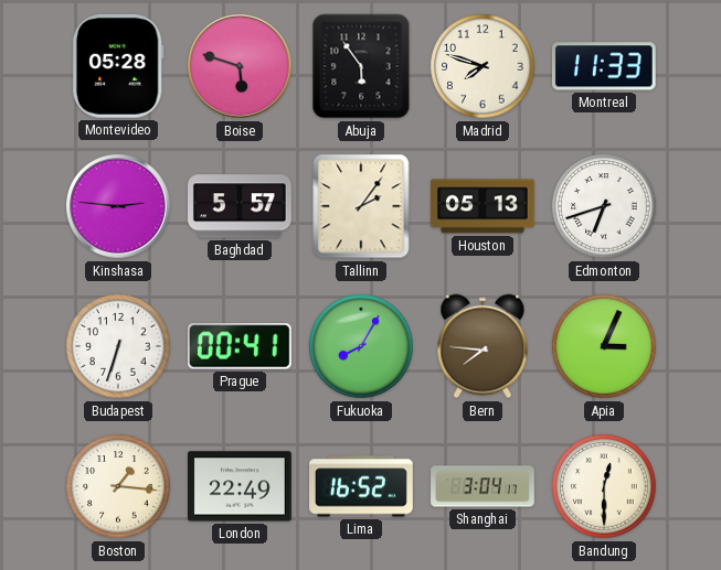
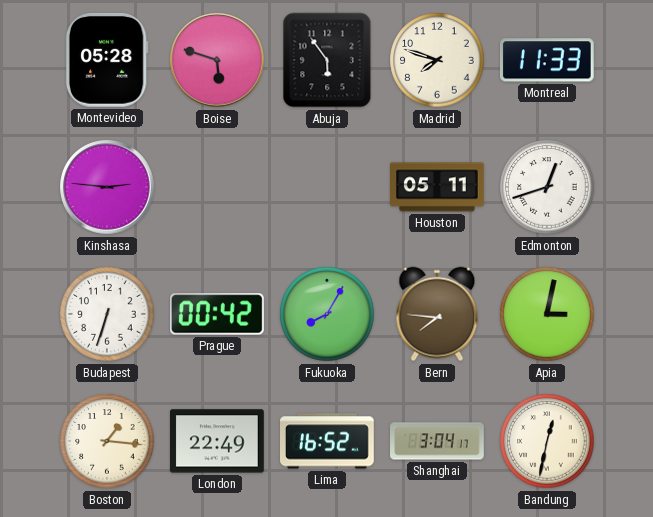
Baghdad: 5:57 -> none
Tallinn: 2:06 -> none
Houston: 05:13 -> 05:11
Edmonton: 6:42 -> 12:42
Prague: 00:41 -> 00:42
Apia: 3:04 -> 3:02
Bandung: 12:30 -> 12:32
